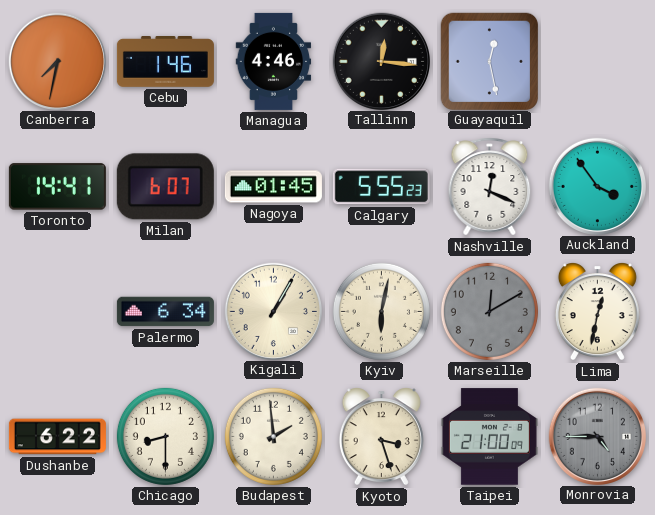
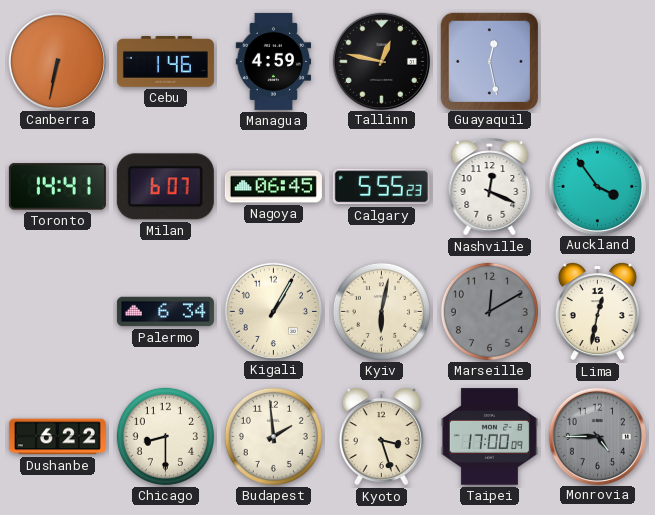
Canberra: 7:32 -> 6:32
Managua: 4:46 -> 4:59
Tallinn: 12:16 -> 12:47
Nagoya: 01:45 -> 06:45
Taipei: 21:00 -> 17:00
